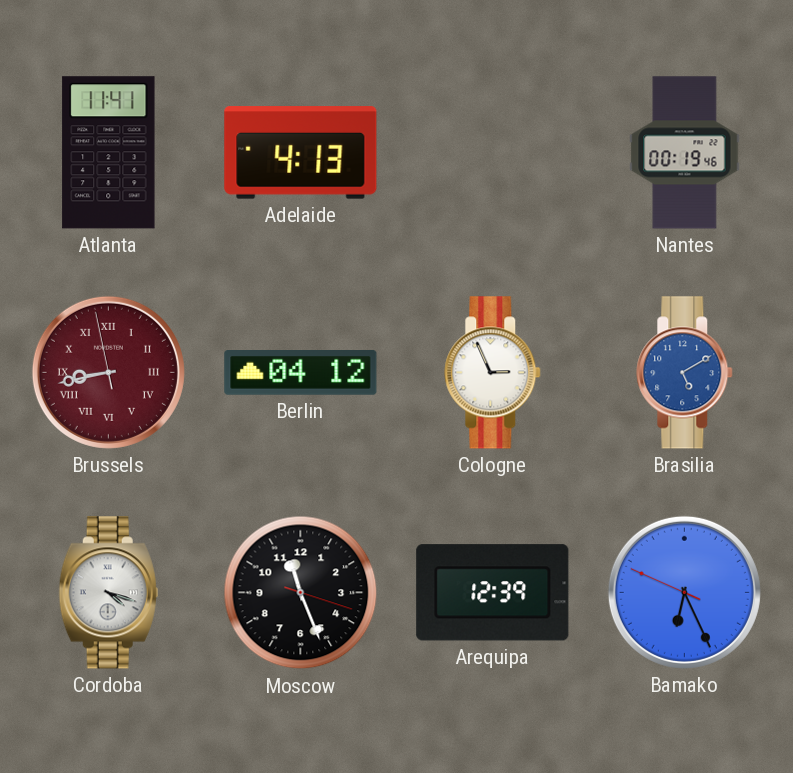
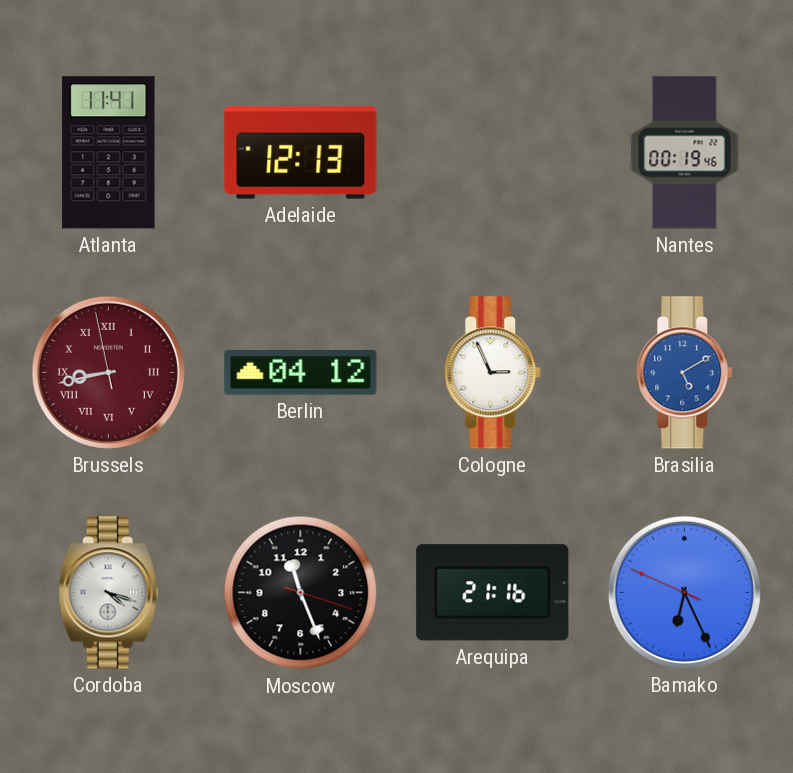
Adelaide: 4:13 -> 12:13
Arequipa: 12:39 -> 21:16
